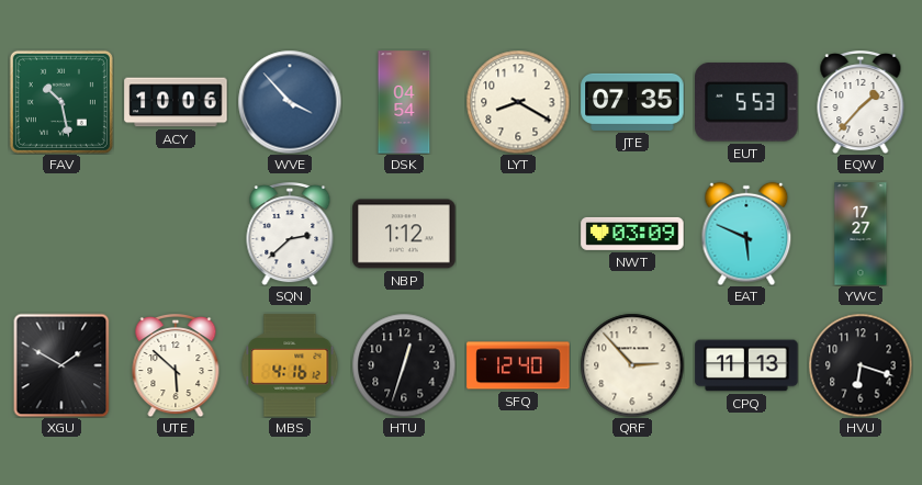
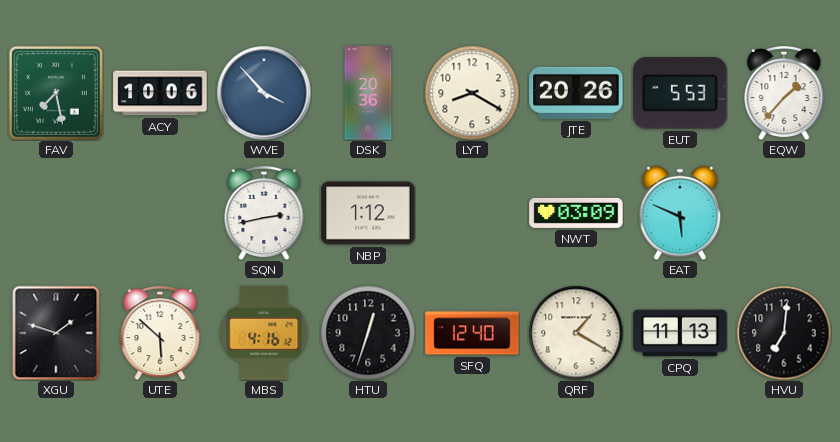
FAV: 10:28 -> 7:28
DSK: 04:54 -> 20:36
JTE: 07:35 -> 20:26
SQN: 2:38 -> 2:43
YWC: 17:27 -> none
XGU: 1:50 -> 1:48
QRF: 2:53 -> 1:20
HVU: 6:18 -> 7:01
